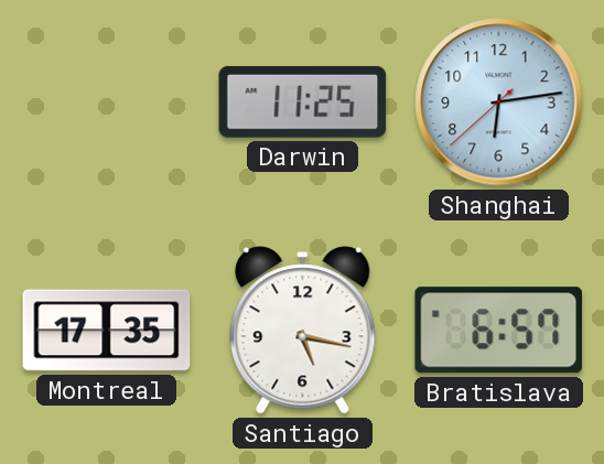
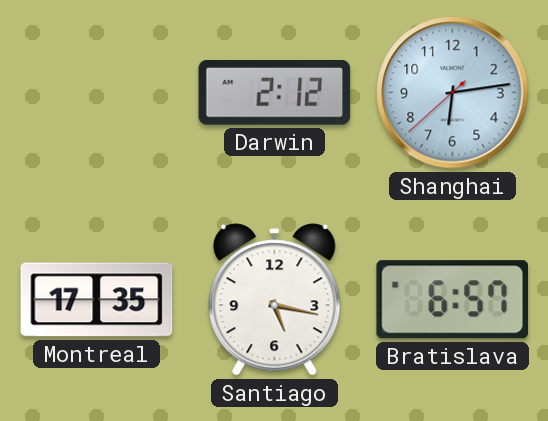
Darwin: 11:25 -> 2:12
